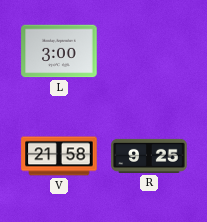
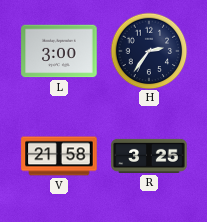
H: none -> 2:36
R: 9:25 -> 3:25
